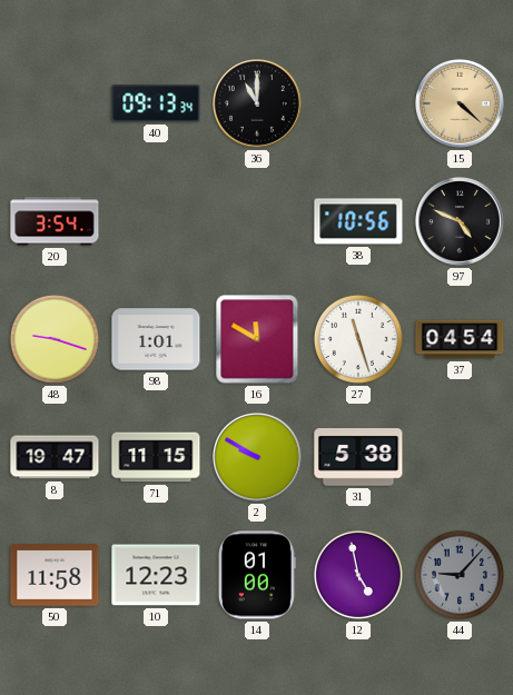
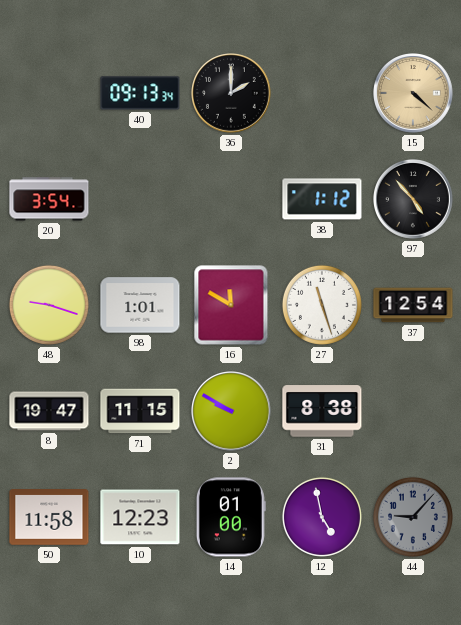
36: 11:00 -> 2:00
38: 10:56 -> 1:12
97: 4:49 -> 4:53
37: 04:54 -> 12:54
31: 5:38 -> 8:38
